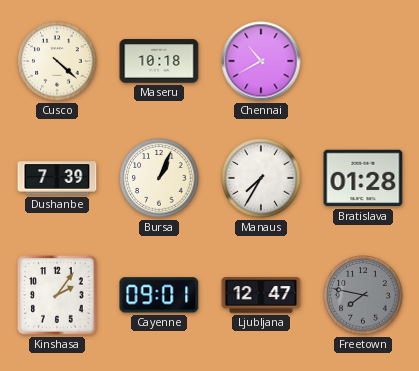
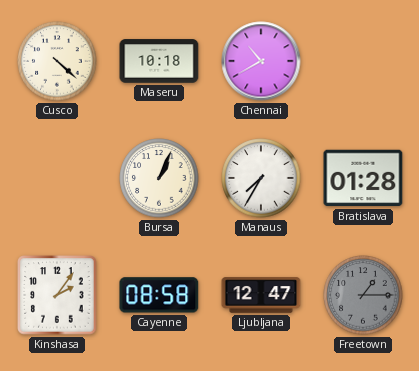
Dushanbe: 7:39 -> none
Cayenne: 09:01 -> 08:58
Freetown: 7:47 -> 1:15
